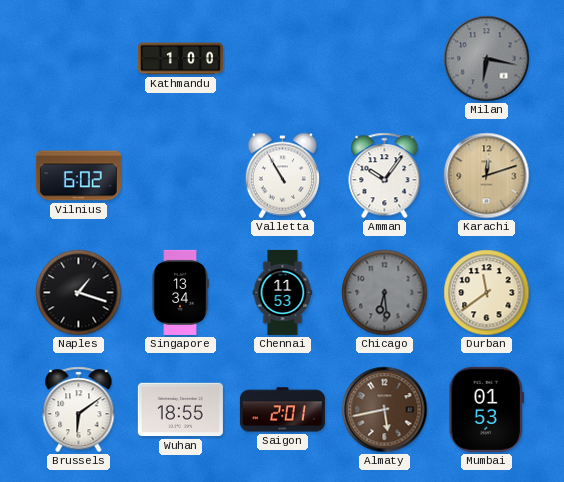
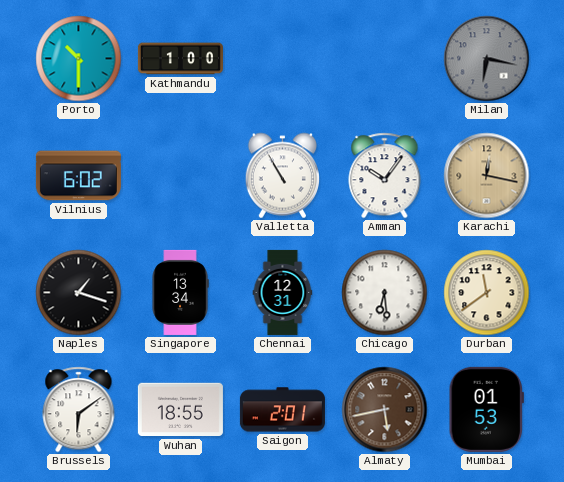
Porto: none -> 10:30
Karachi: 12:12 -> 12:17
Chennai: 11:53 -> 12:31
Chicago dial: grey -> white
